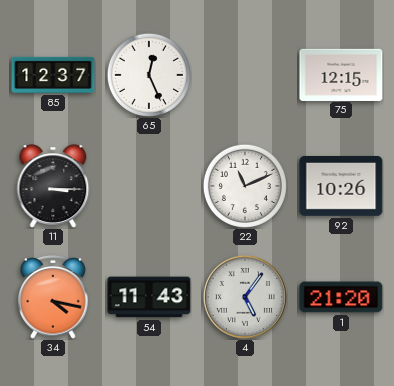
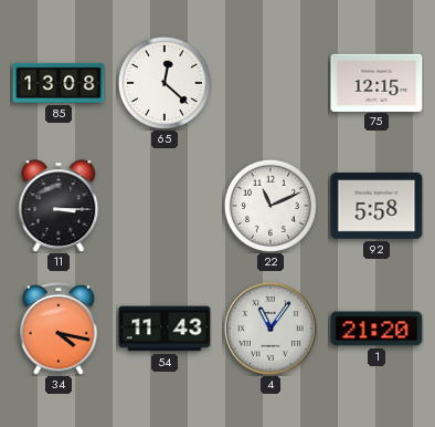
85: 12:37 -> 13:08
65: 12:26 -> 12:22
92: 10:26 -> 5:58
4: 5:06 -> 11:06
